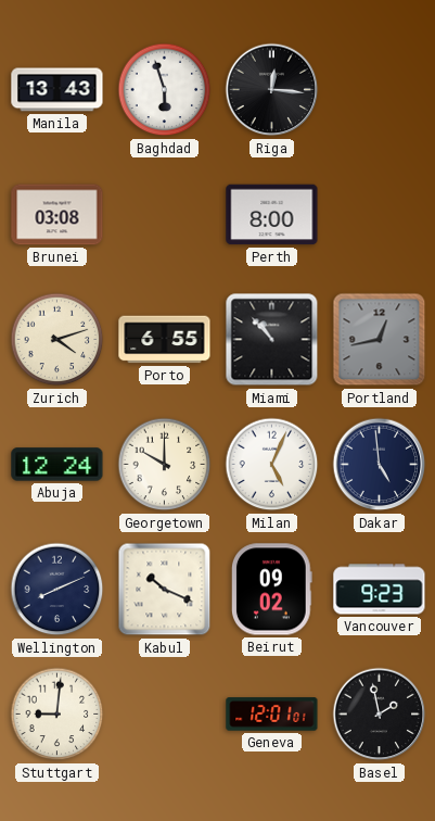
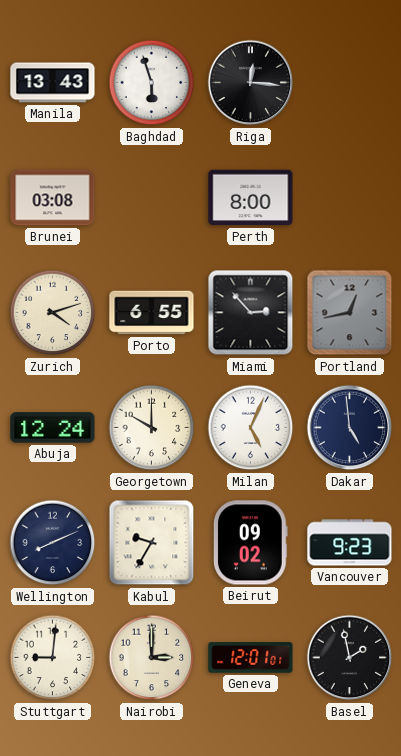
Miami: 10:53 -> 2:53
Kabul: 10:19 -> 9:35
Nairobi: none -> 3:00
